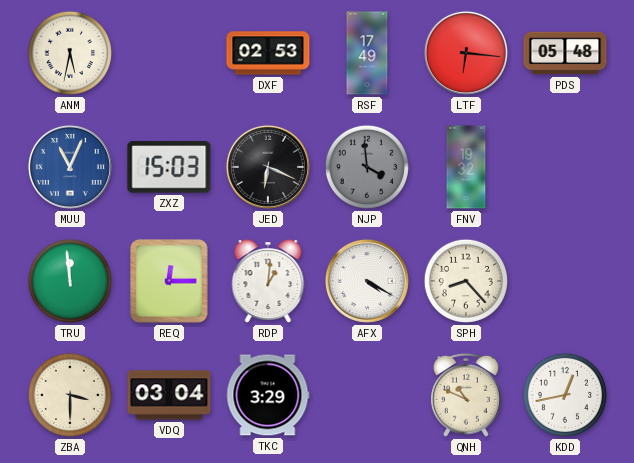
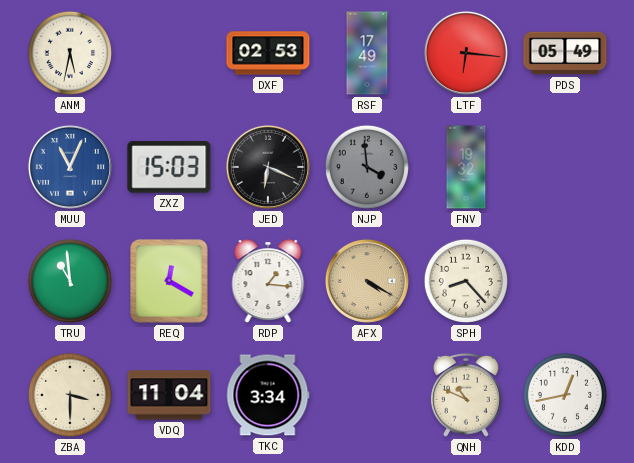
PDS: 05:48 -> 05:49
TRU: 11:59 -> 10:59
REQ: 12:15 -> 12:20
RDP: 1:01 -> 1:16
AFX dial: white -> champagne
VDQ: 03:04 -> 11:04
TKC: 3:29 -> 3:34
